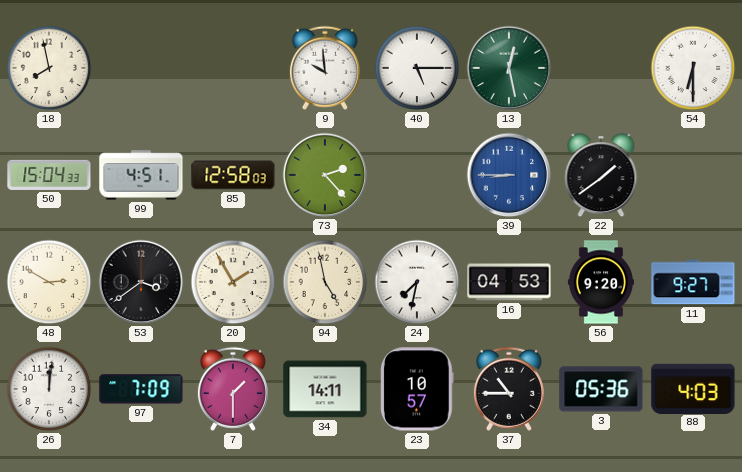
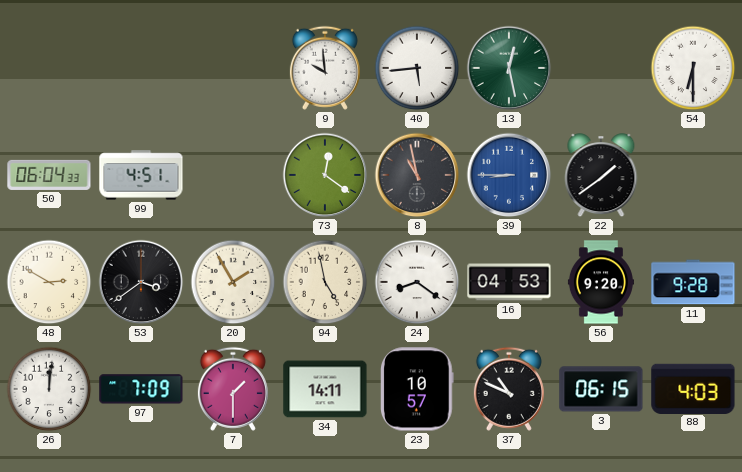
18: 7:58 -> none
40: 5:15 -> 5:44
50: 15:04 -> 06:04
85: 12:58 -> none
73: 2:23 -> 12:21
8: none -> 10:58
24: 7:32 -> 8:21
11: 9:27 -> 9:28
37: 10:45 -> 10:49
3: 05:36 -> 06:15
